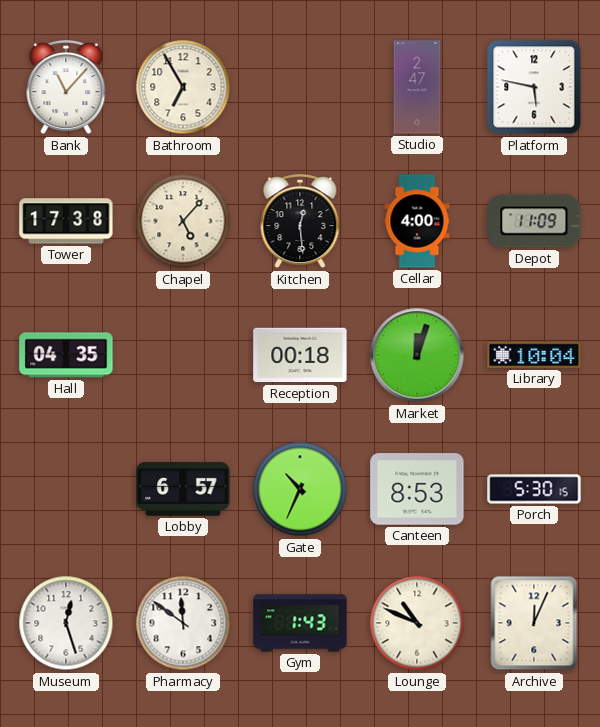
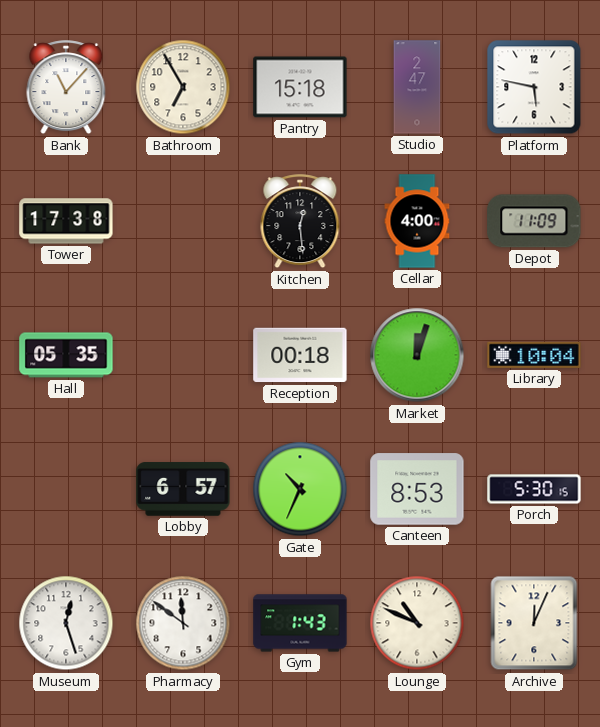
Pantry: none -> 15:18
Chapel: 5:07 -> none
Hall: 04:35 -> 05:35
